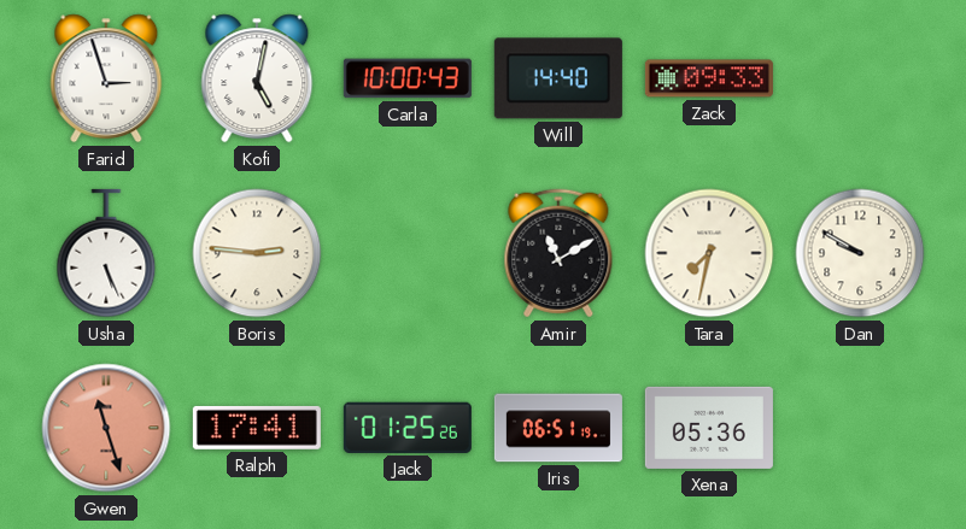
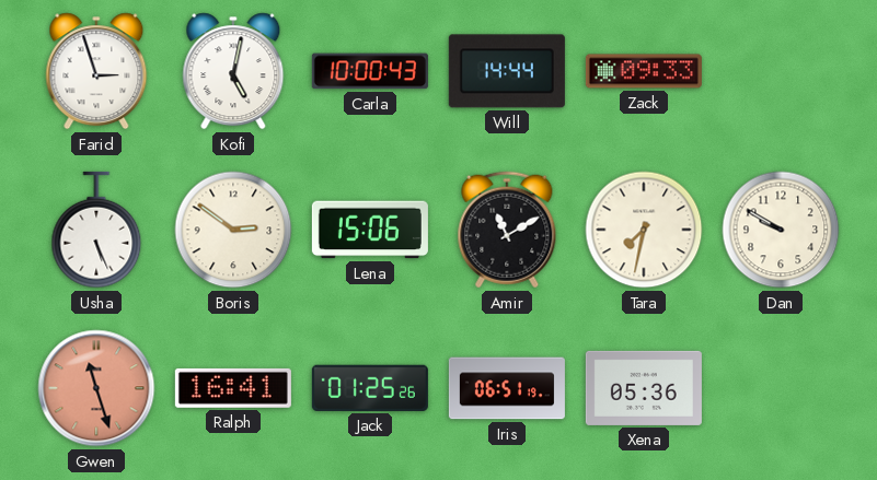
Will: 14:40 -> 14:44
Boris: 2:46 -> 2:51
Lena: none -> 15:06
Ralph: 17:41 -> 16:41
